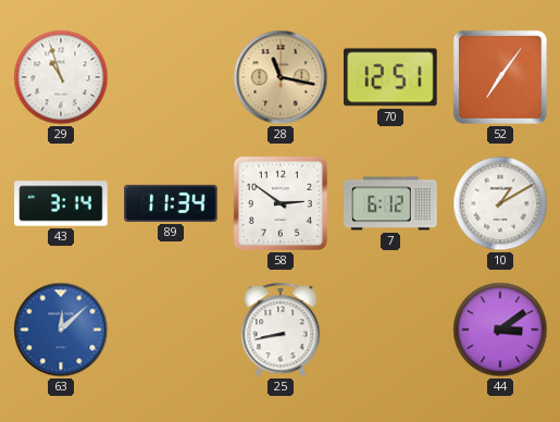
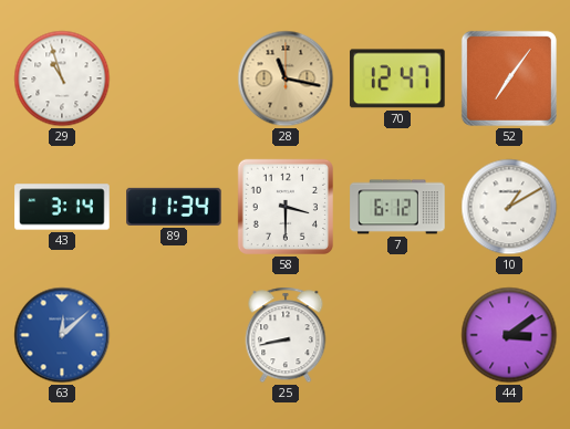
70: 12:51 -> 12:47
58: 2:51 -> 3:30
